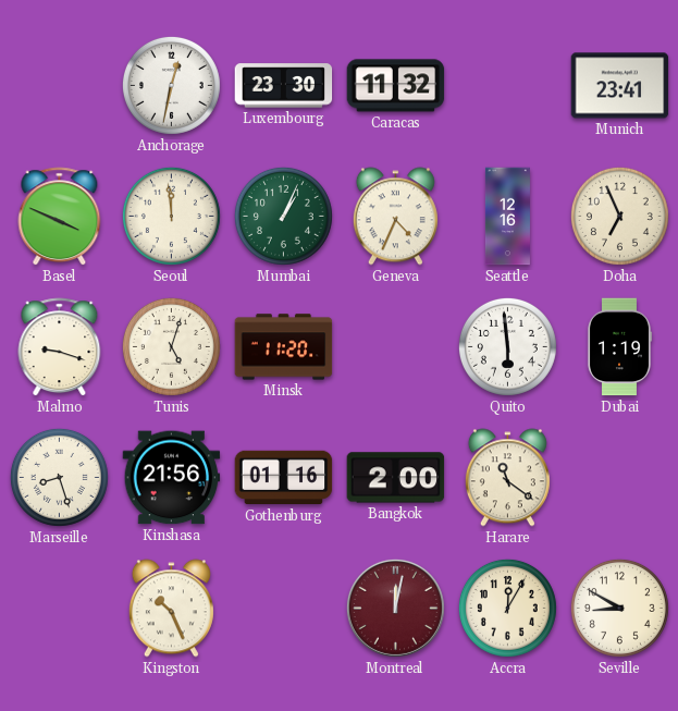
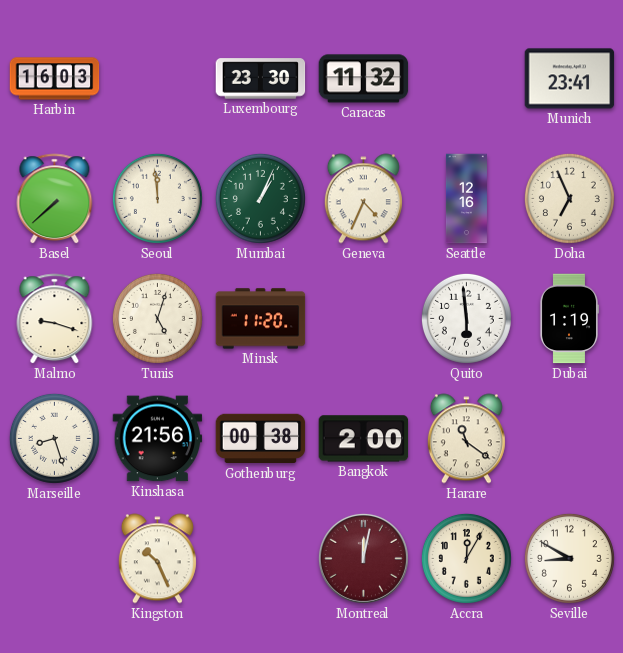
Harbin: none -> 16:03
Anchorage: 12:32 -> none
Basel: 3:49 -> 7:38
Gothenburg: 01:16 -> 00:38
